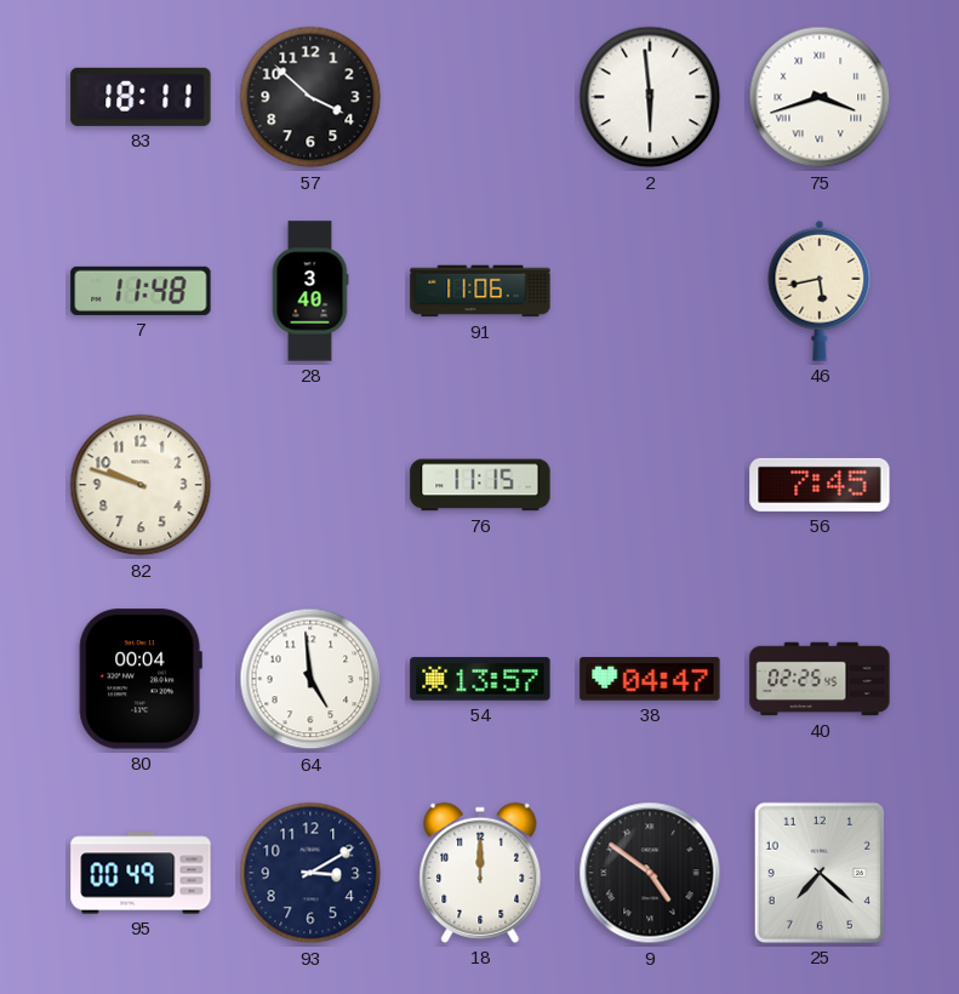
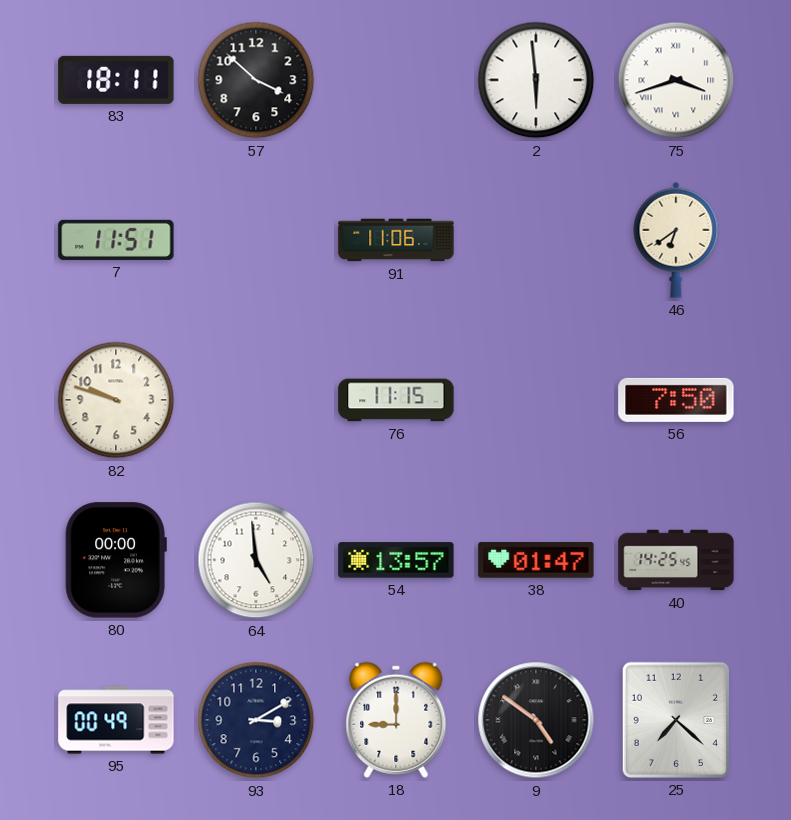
7: 11:48 -> 11:51
28: 3:40 -> none
46: 5:43 -> 6:39
56: 7:45 -> 7:50
80: 00:04 -> 00:00
38: 04:47 -> 01:47
40: 02:25 -> 14:25
18: 12:00 -> 9:00
